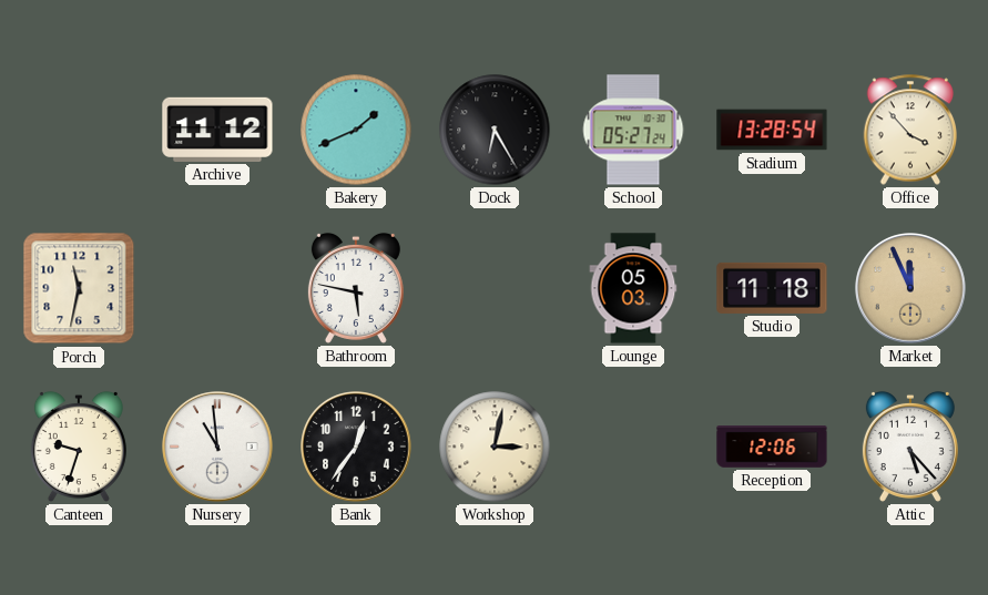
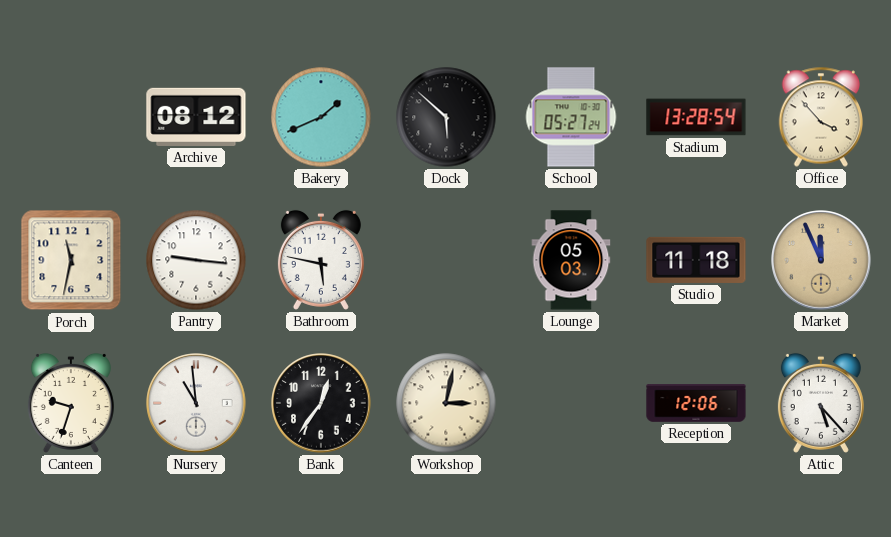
Archive: 11:12 -> 08:12
Dock: 6:25 -> 5:52
Pantry: none -> 9:16
